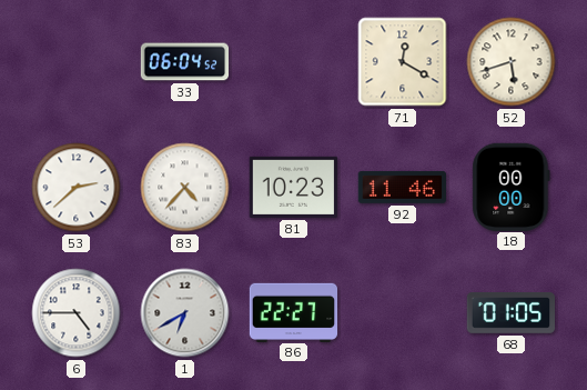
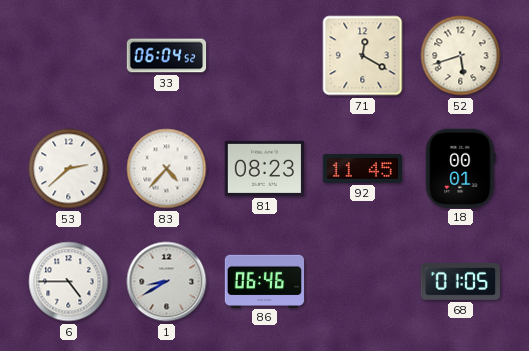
81: 10:23 -> 08:23
92: 11:46 -> 11:45
18: 00:00 -> 00:01
1: 6:40 -> 8:40
86: 22:27 -> 06:46
